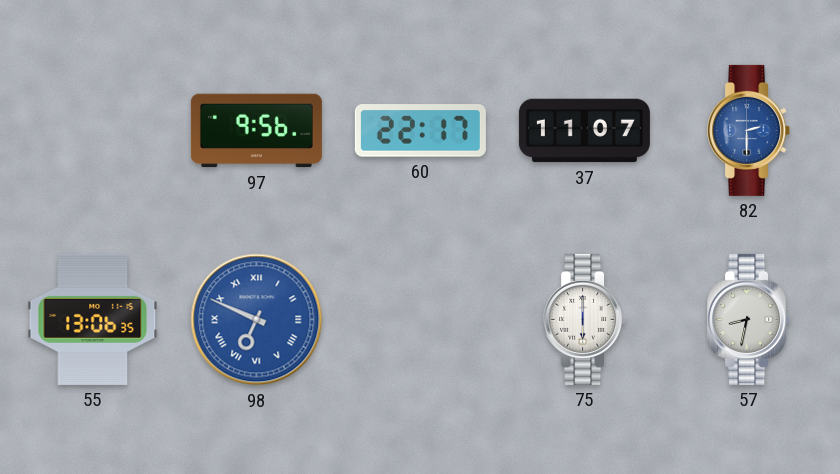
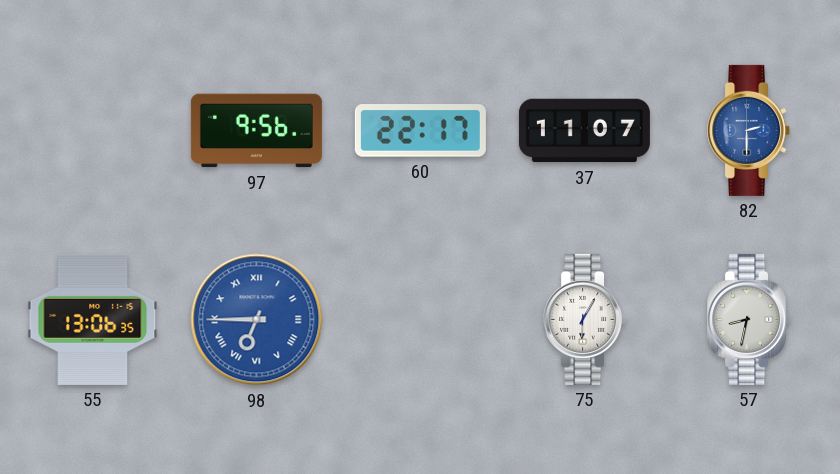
98: 6:49 -> 6:45
75: 6:00 -> 6:05
